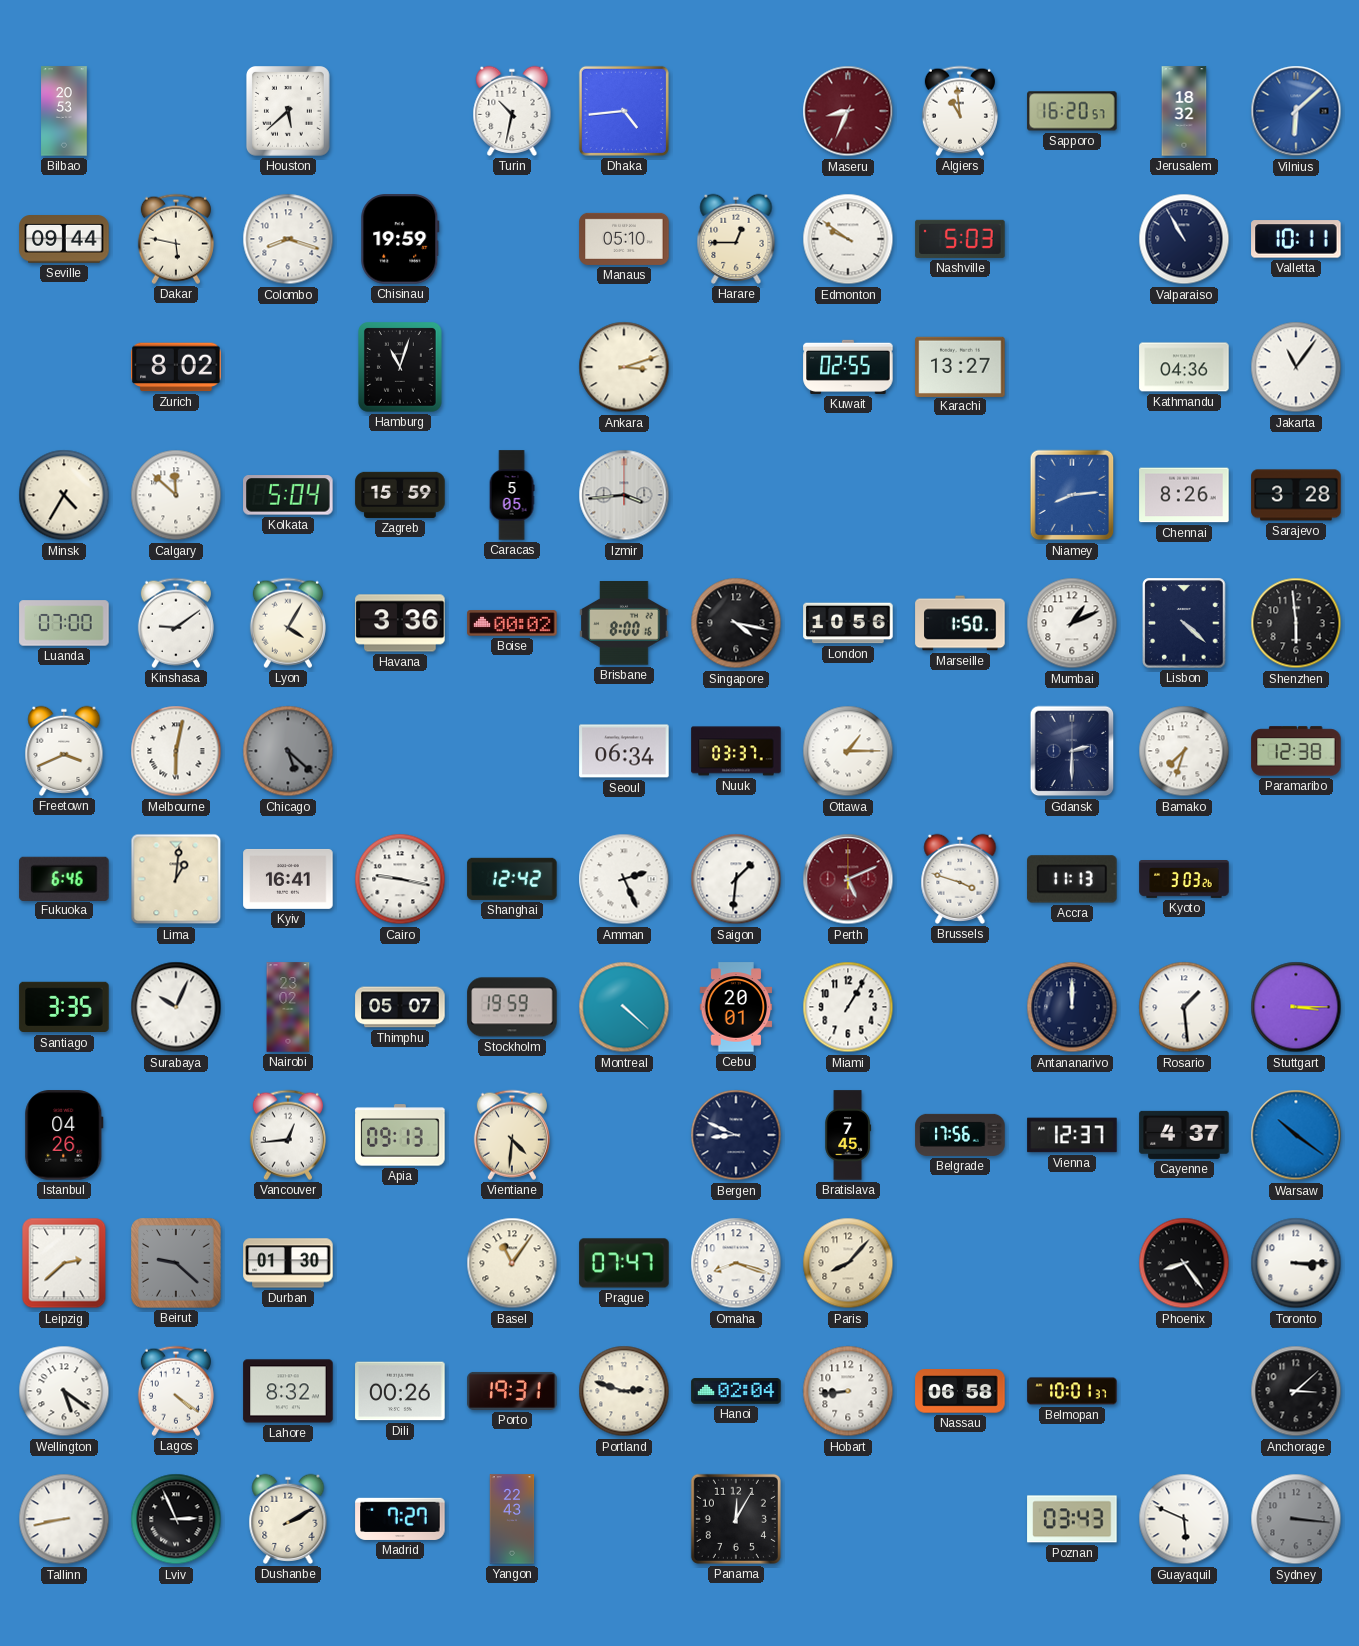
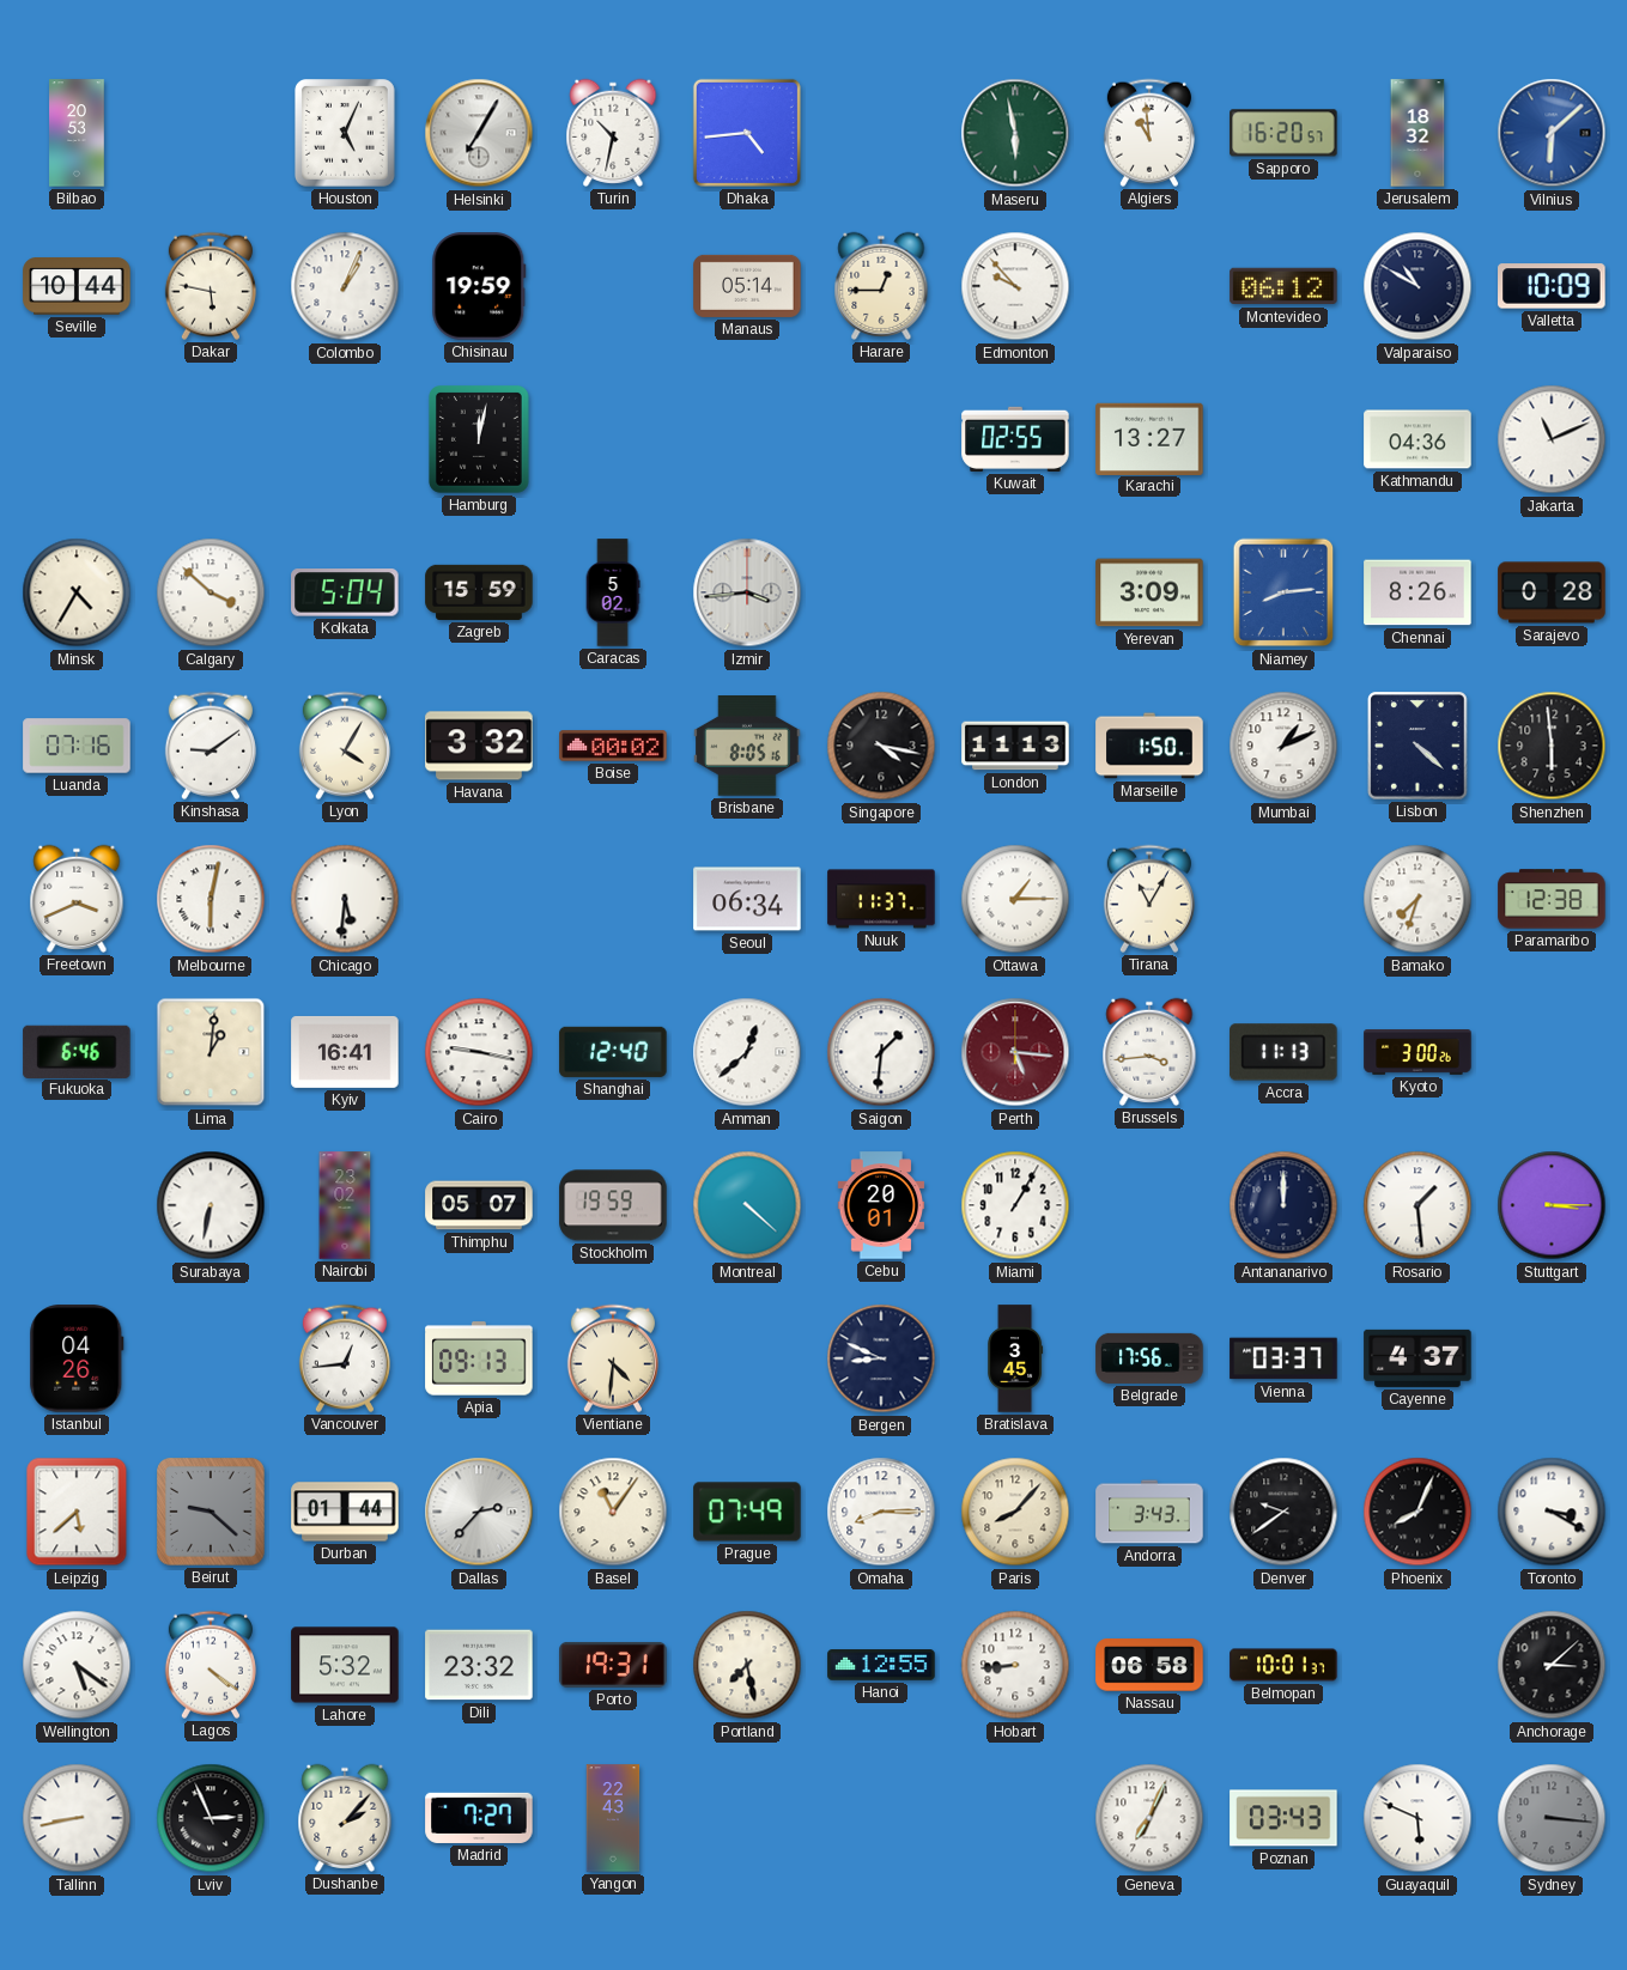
Houston: 5:38 -> 5:04
Helsinki: none -> 7:05
Maseru: 8:34 -> 5:58
Maseru dial: burgundy -> green
Seville: 09:44 -> 10:44
Colombo: 8:18 -> 1:04
Manaus: 05:10 -> 05:14
Edmonton: 9:51 -> 9:53
Nashville: 5:03 -> none
Montevideo: none -> 06:12
Valparaiso: 10:55 -> 10:50
Valletta: 10:11 -> 10:09
Zurich: 8:02 -> none
Hamburg: 11:03 -> 12:02
Ankara: 3:12 -> none
Jakarta: 11:06 -> 11:11
Calgary: 11:52 -> 3:52
Caracas: 5:05 -> 5:02
Yerevan: none -> 3:09
Sarajevo: 3:28 -> 0:28
Luanda: 07:00 -> 07:16
Havana: 3:36 -> 3:32
Brisbane: 8:00 -> 8:05
London: 10:56 -> 11:13
Chicago: 5:22 -> 5:31
Chicago dial: grey -> white
Nuuk: 03:37 -> 11:37
Tirana: none -> 11:05
Gdansk: 2:30 -> none
Shanghai: 12:42 -> 12:40
Amman: 2:26 -> 12:38
Perth: 5:11 -> 5:16
Brussels: 3:48 -> 3:44
Kyoto: 3:03 -> 3:00
Santiago: 3:35 -> none
Surabaya: 10:04 -> 6:32
Bratislava: 7:45 -> 3:45
Vienna: 12:37 -> 03:37
Warsaw: 10:21 -> none
Leipzig: 2:38 -> 5:38
Durban: 01:30 -> 01:44
Dallas: none -> 2:37
Prague: 07:47 -> 07:49
Omaha: 8:18 -> 8:15
Andorra: none -> 3:43
Denver: none -> 9:39
Phoenix: 8:24 -> 8:04
Toronto: 3:15 -> 3:20
Lahore: 8:32 -> 5:32
Dili: 00:26 -> 23:32
Portland: 2:48 -> 7:28
Hanoi: 02:04 -> 12:55
Dushanbe: 2:10 -> 2:07
Panama: 12:05 -> none
Geneva: none -> 7:04
